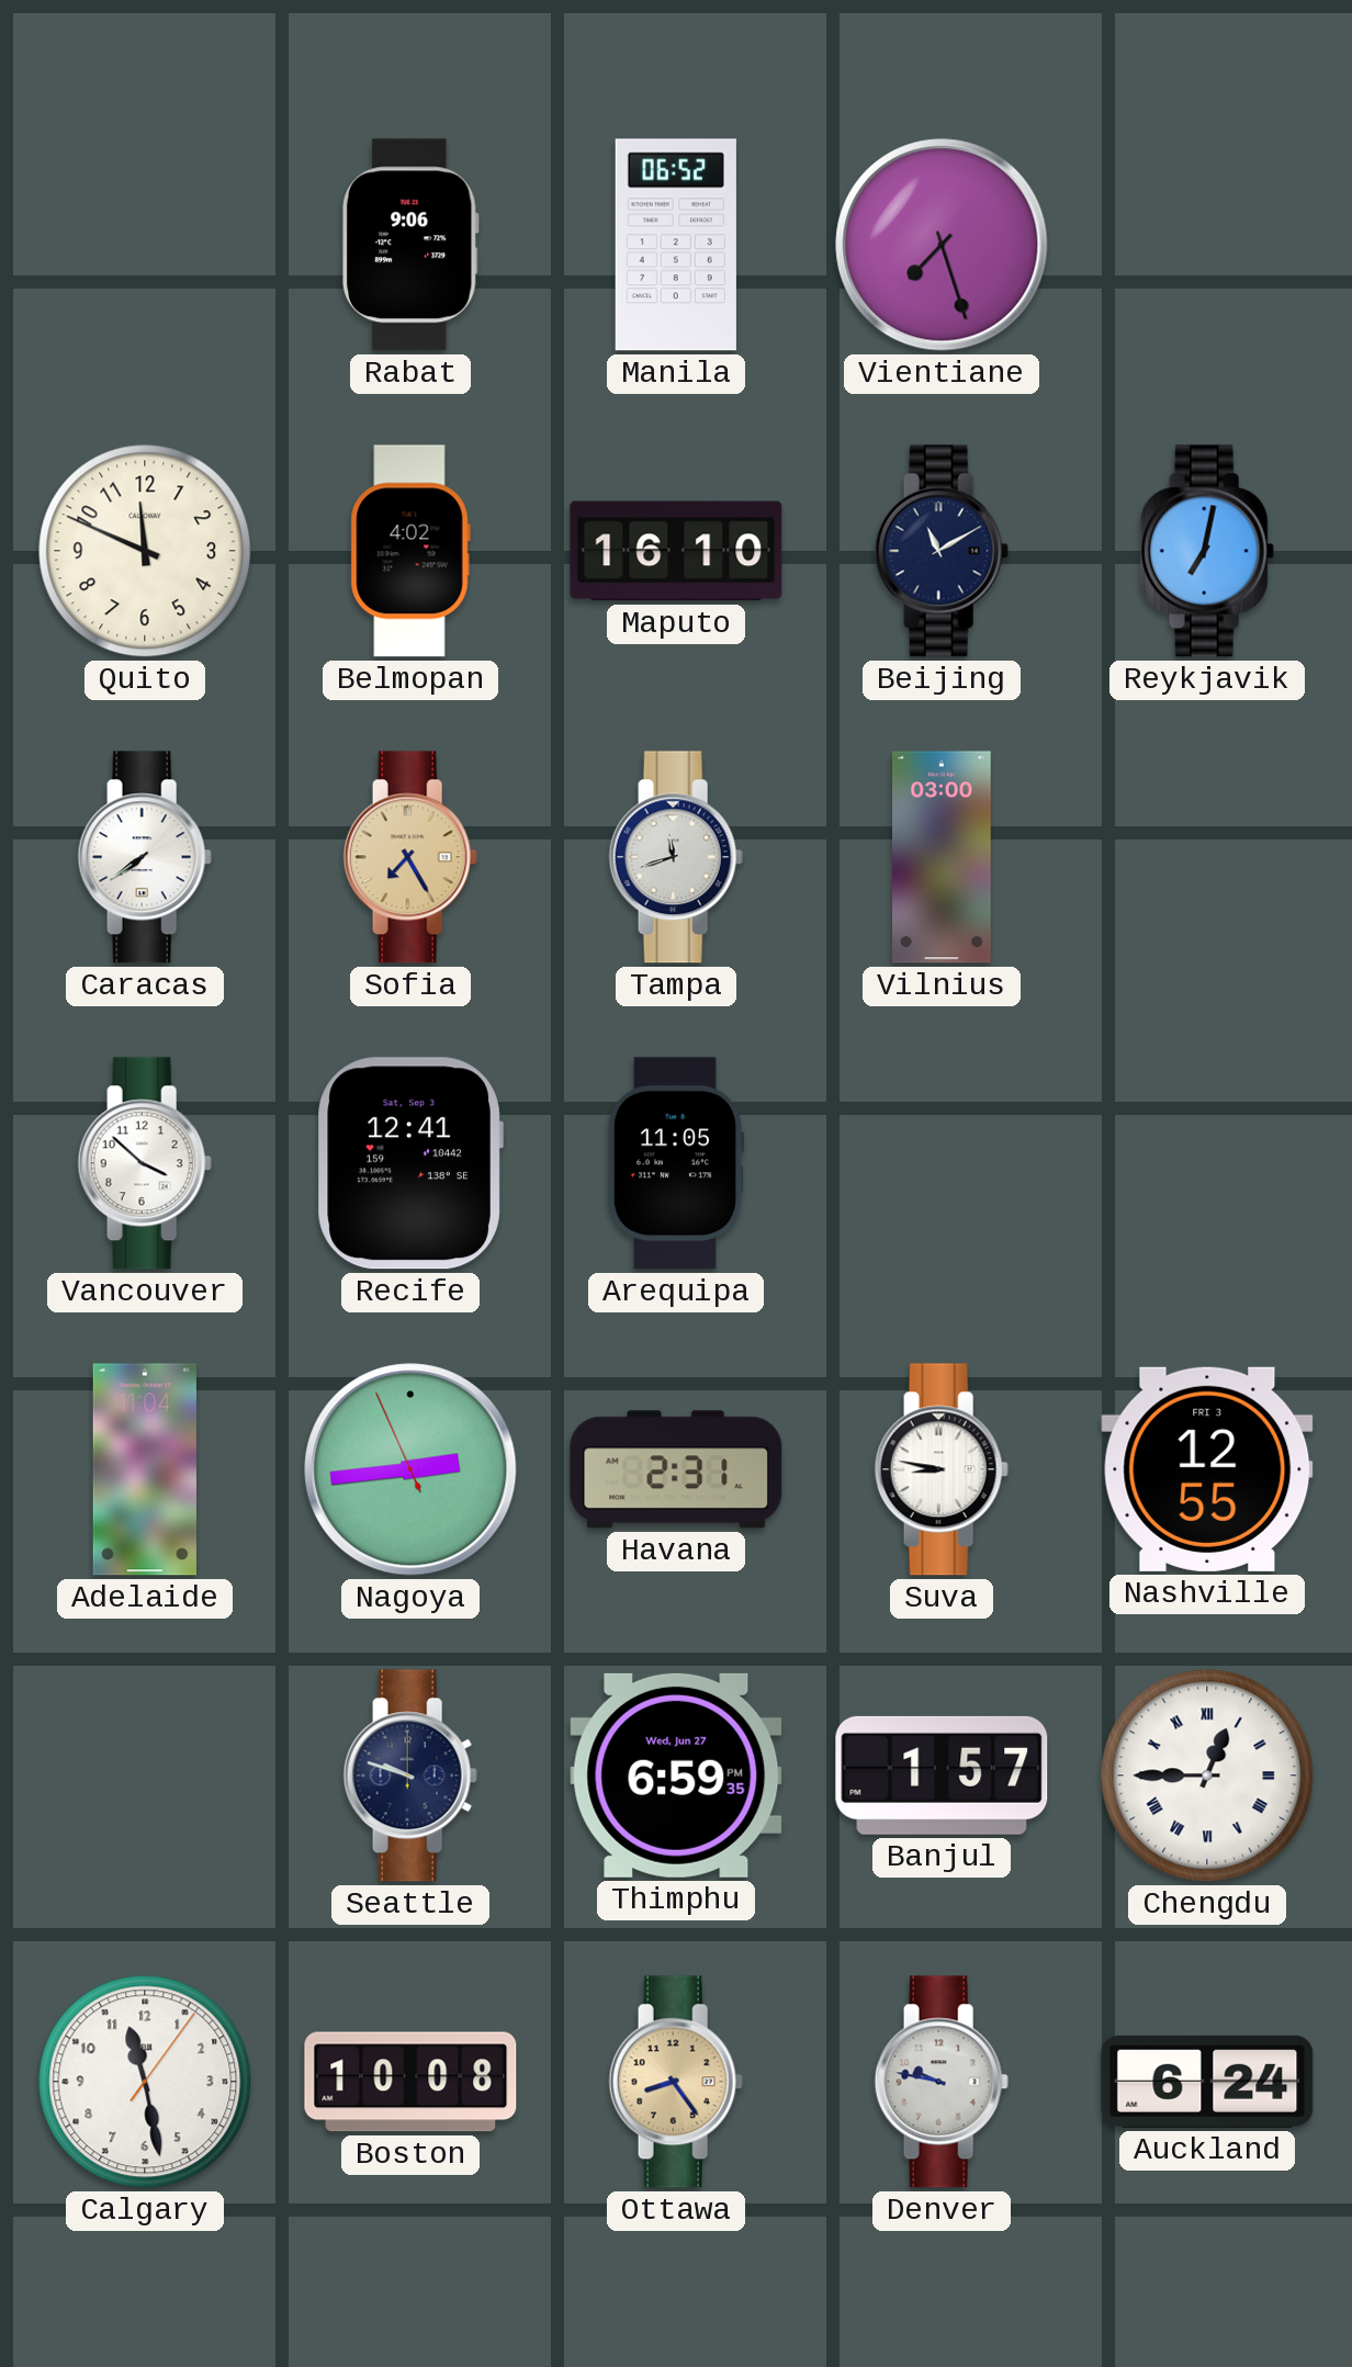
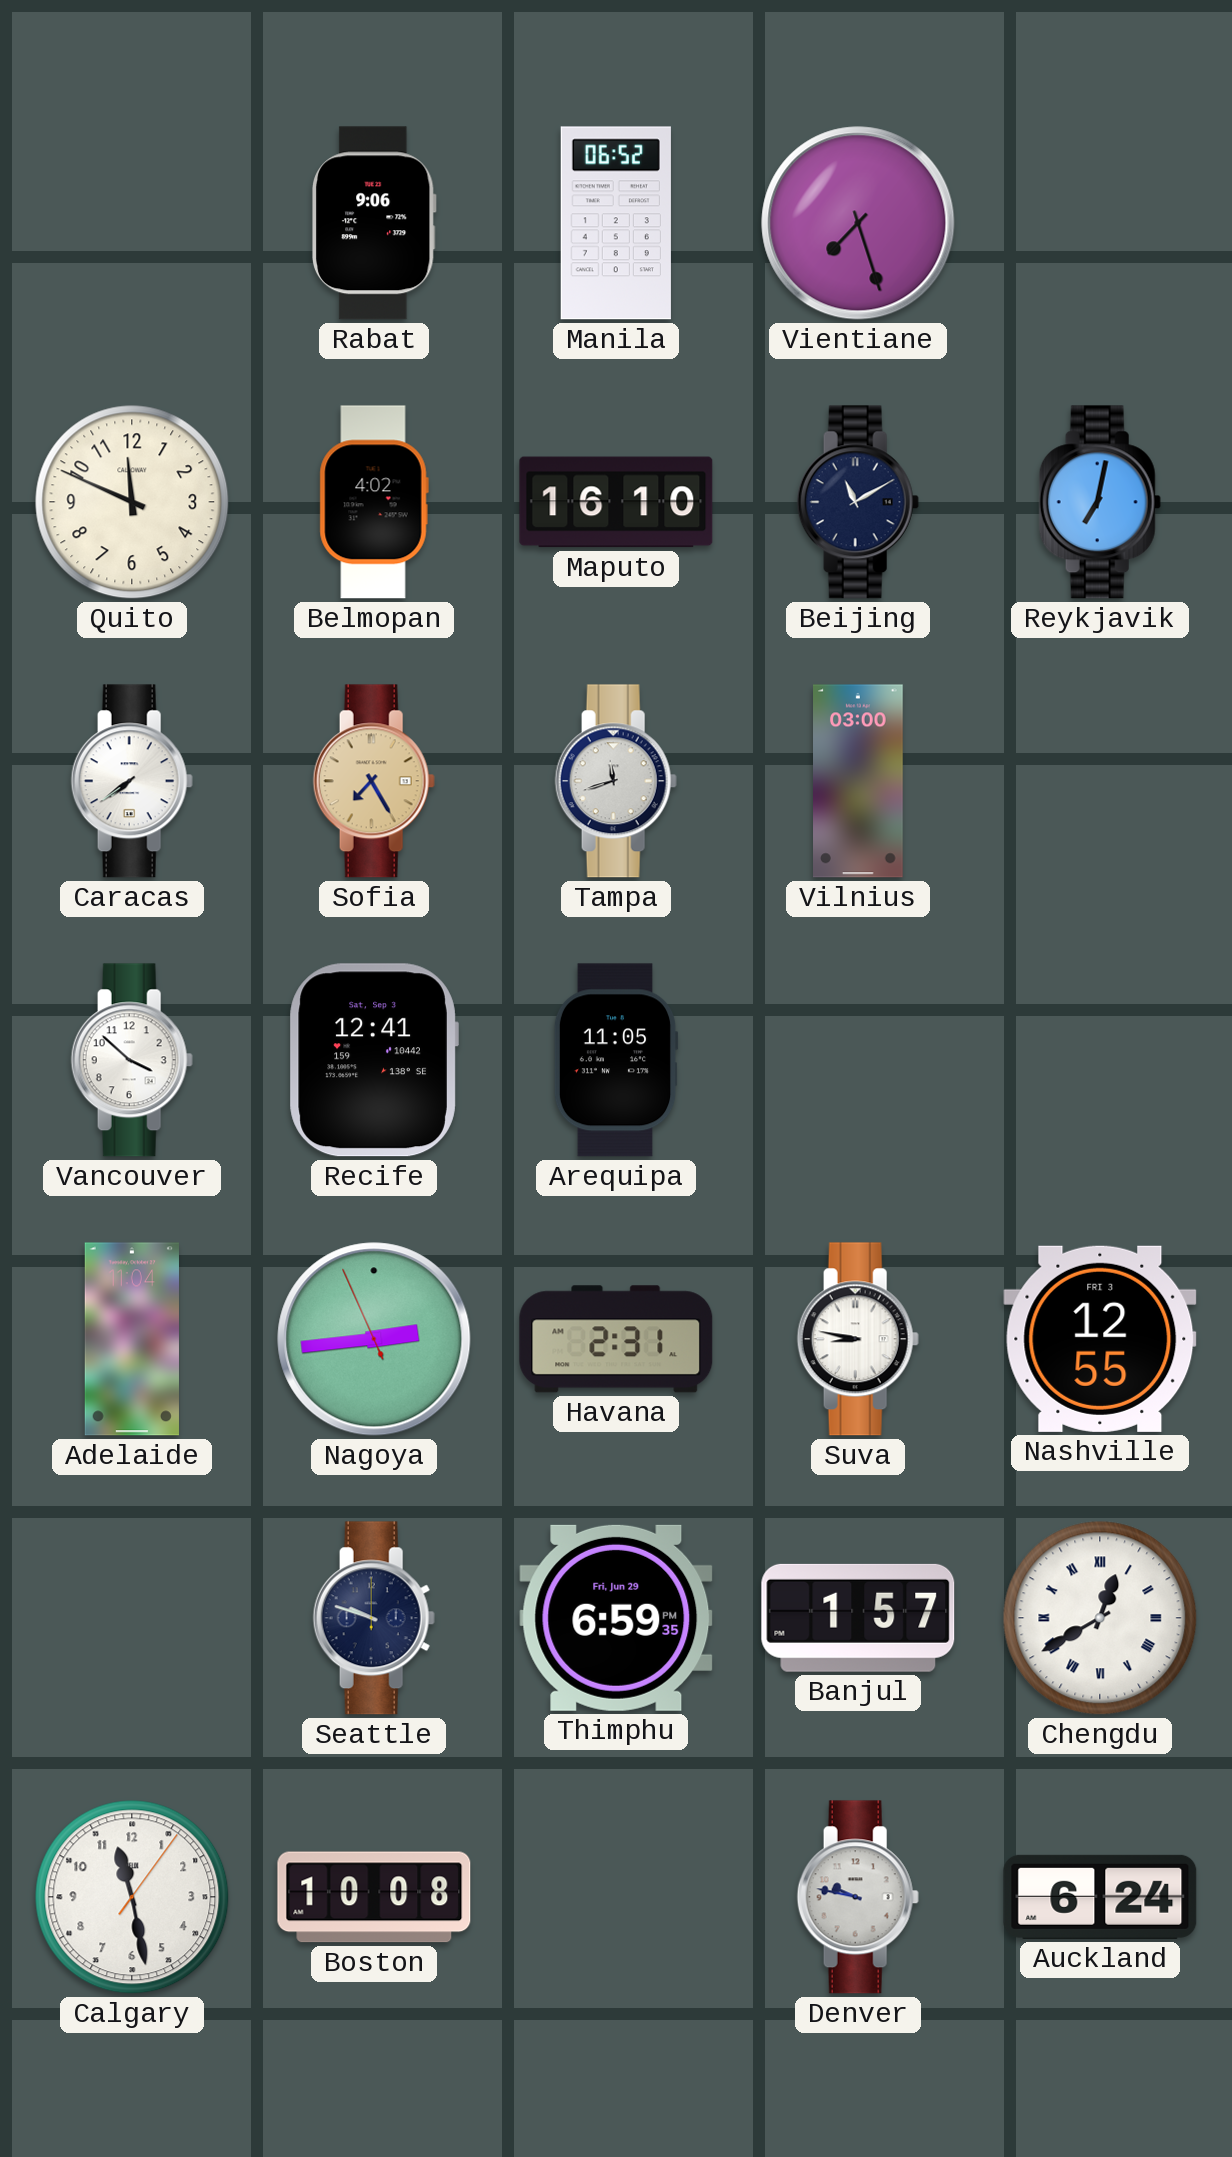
Thimphu date: Wed, Jun 27 -> Fri, Jun 29
Chengdu: 12:45 -> 12:40
Ottawa: 8:24 -> none
